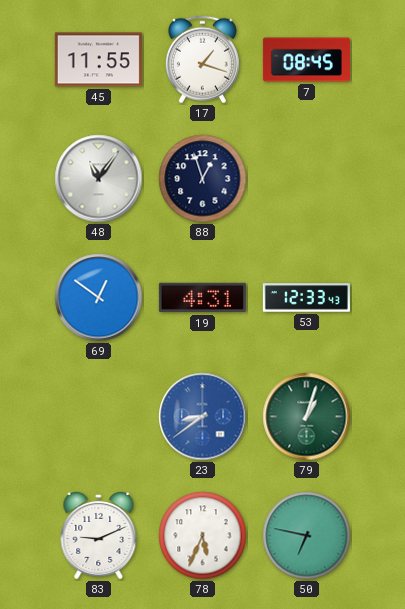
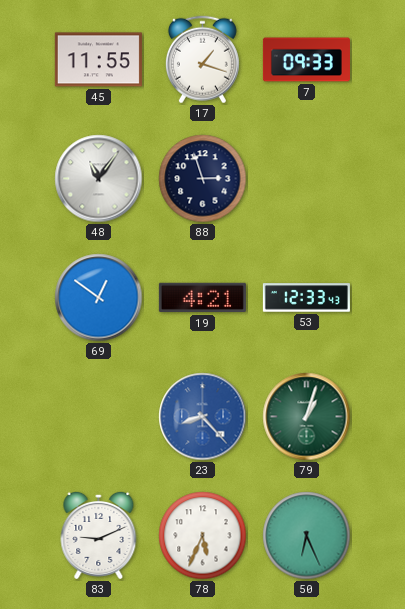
7: 08:45 -> 09:33
88: 12:57 -> 2:57
19: 4:31 -> 4:21
23: 8:39 -> 8:23
50: 6:47 -> 6:26
